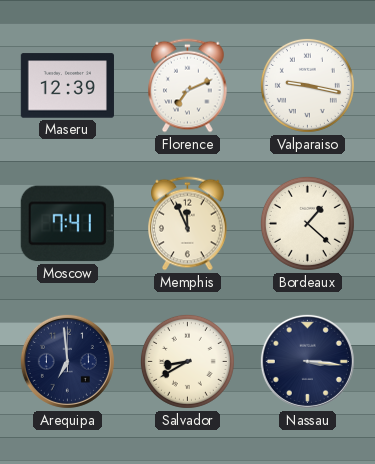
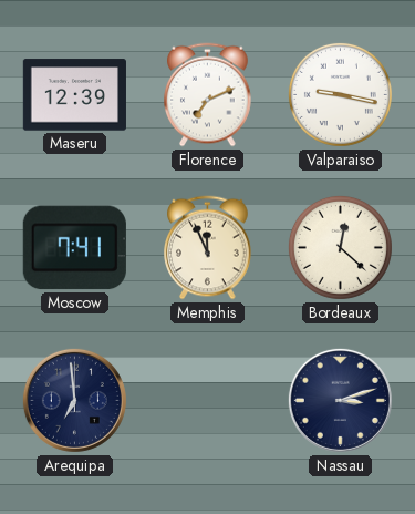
Bordeaux: 1:22 -> 12:22
Salvador: 8:40 -> none
Nassau: 3:16 -> 3:12
